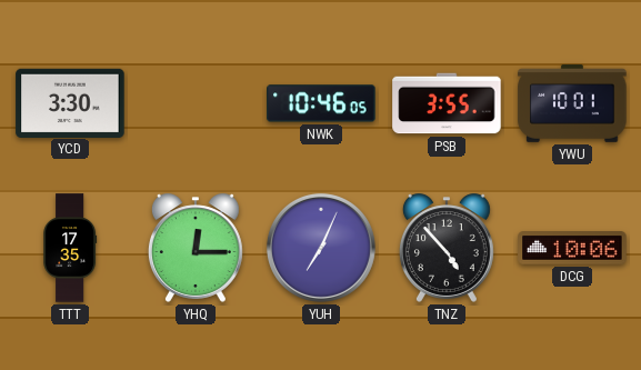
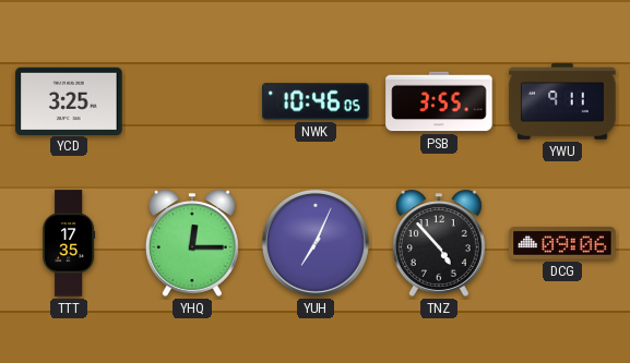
YCD: 3:30 -> 3:25
YWU: 10:01 -> 9:11
DCG: 10:06 -> 09:06
